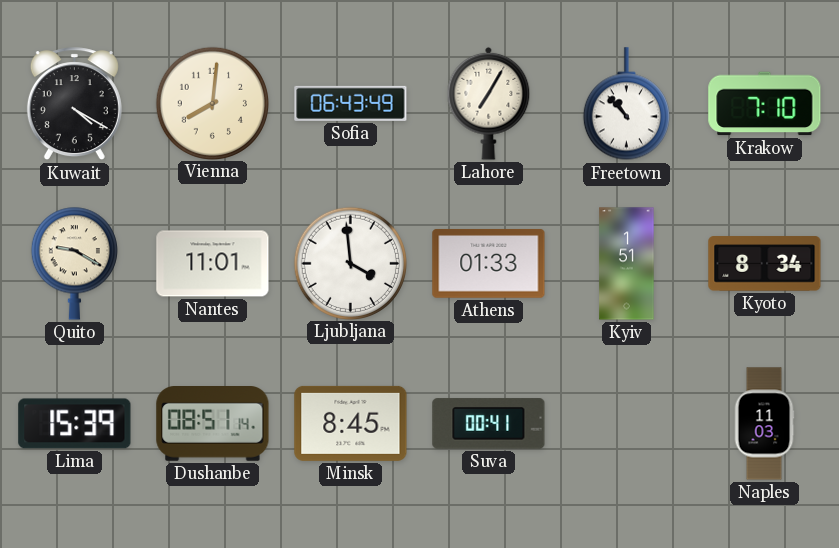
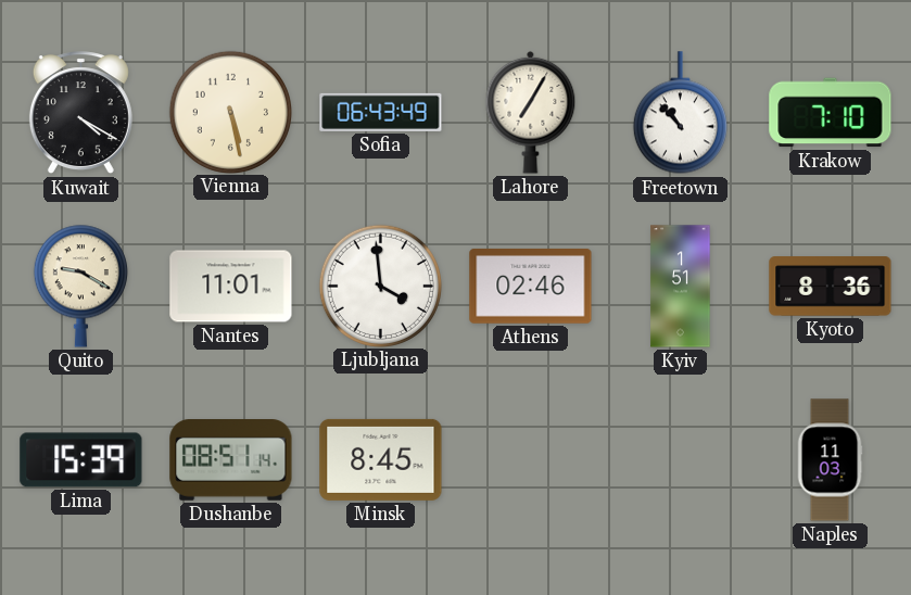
Vienna: 8:01 -> 5:28
Athens: 01:33 -> 02:46
Kyoto: 8:34 -> 8:36
Suva: 00:41 -> none
